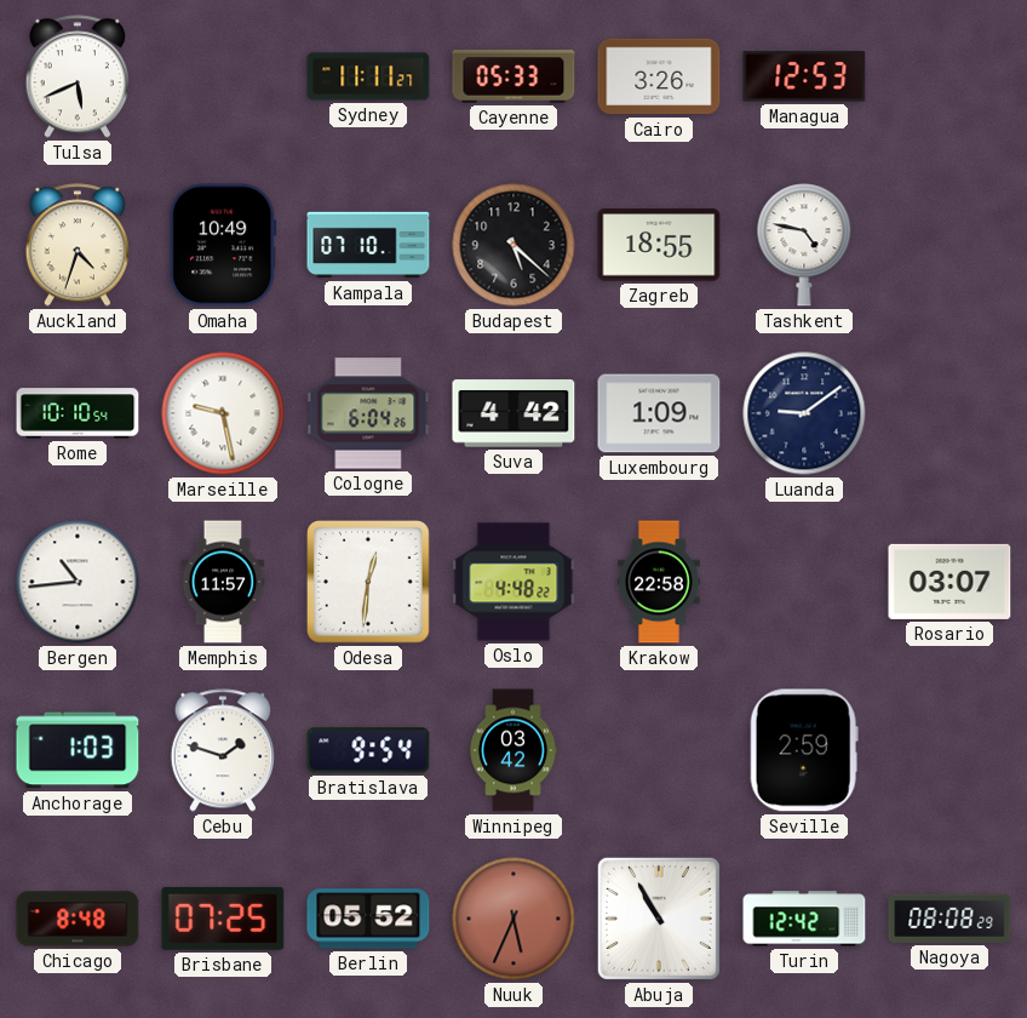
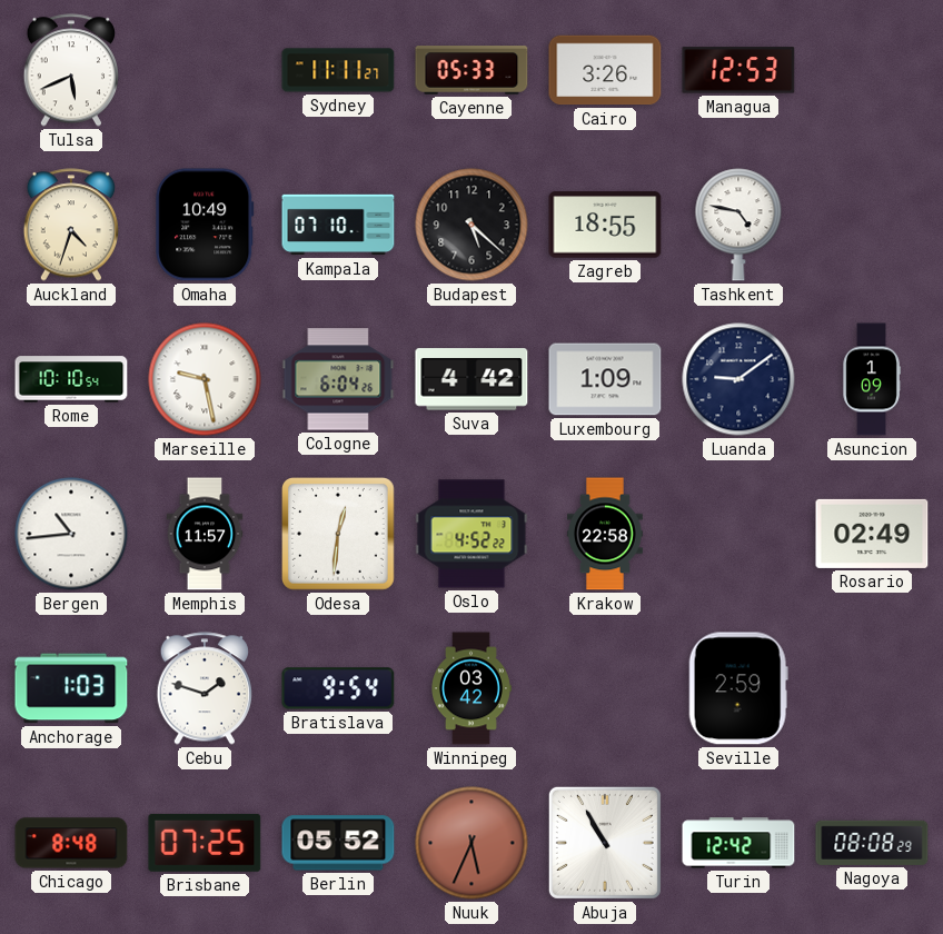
Asuncion: none -> 1:09
Oslo: 4:48 -> 4:52
Rosario: 03:07 -> 02:49
